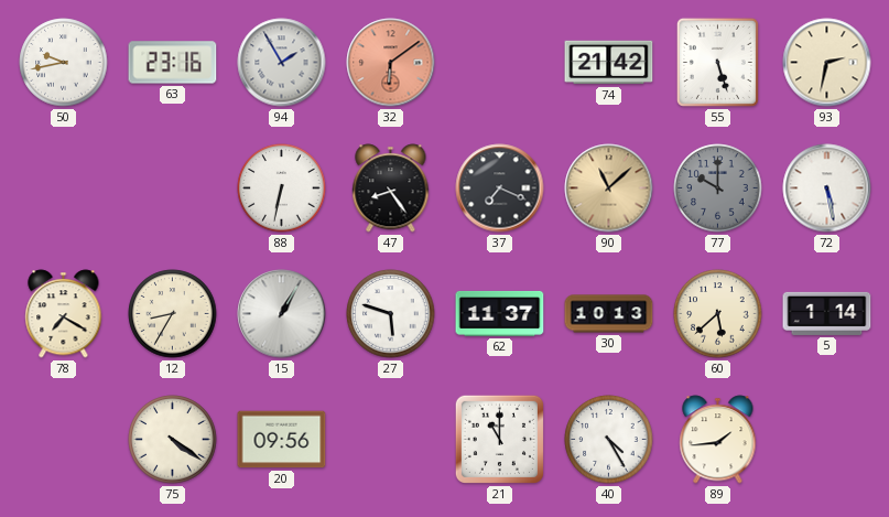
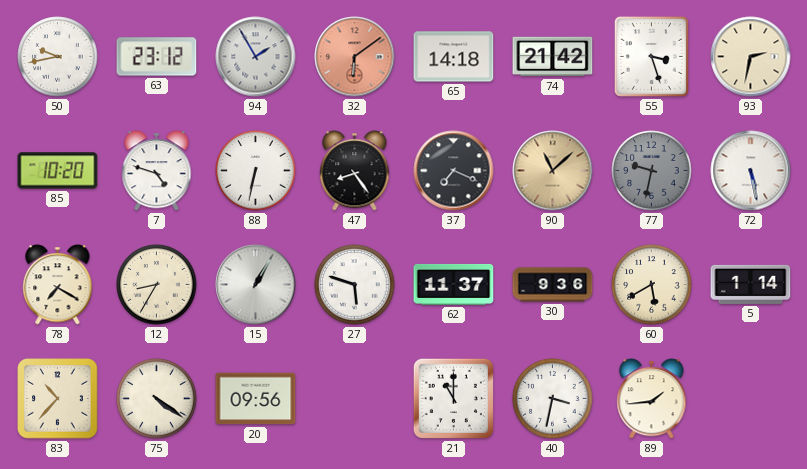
63: 23:16 -> 23:12
65: none -> 14:18
55: 5:27 -> 3:27
85: none -> 10:20
7: none -> 4:48
77: 10:00 -> 9:32
30: 10:13 -> 9:36
60: 5:38 -> 5:40
83: none -> 10:37
40: 4:25 -> 3:32
